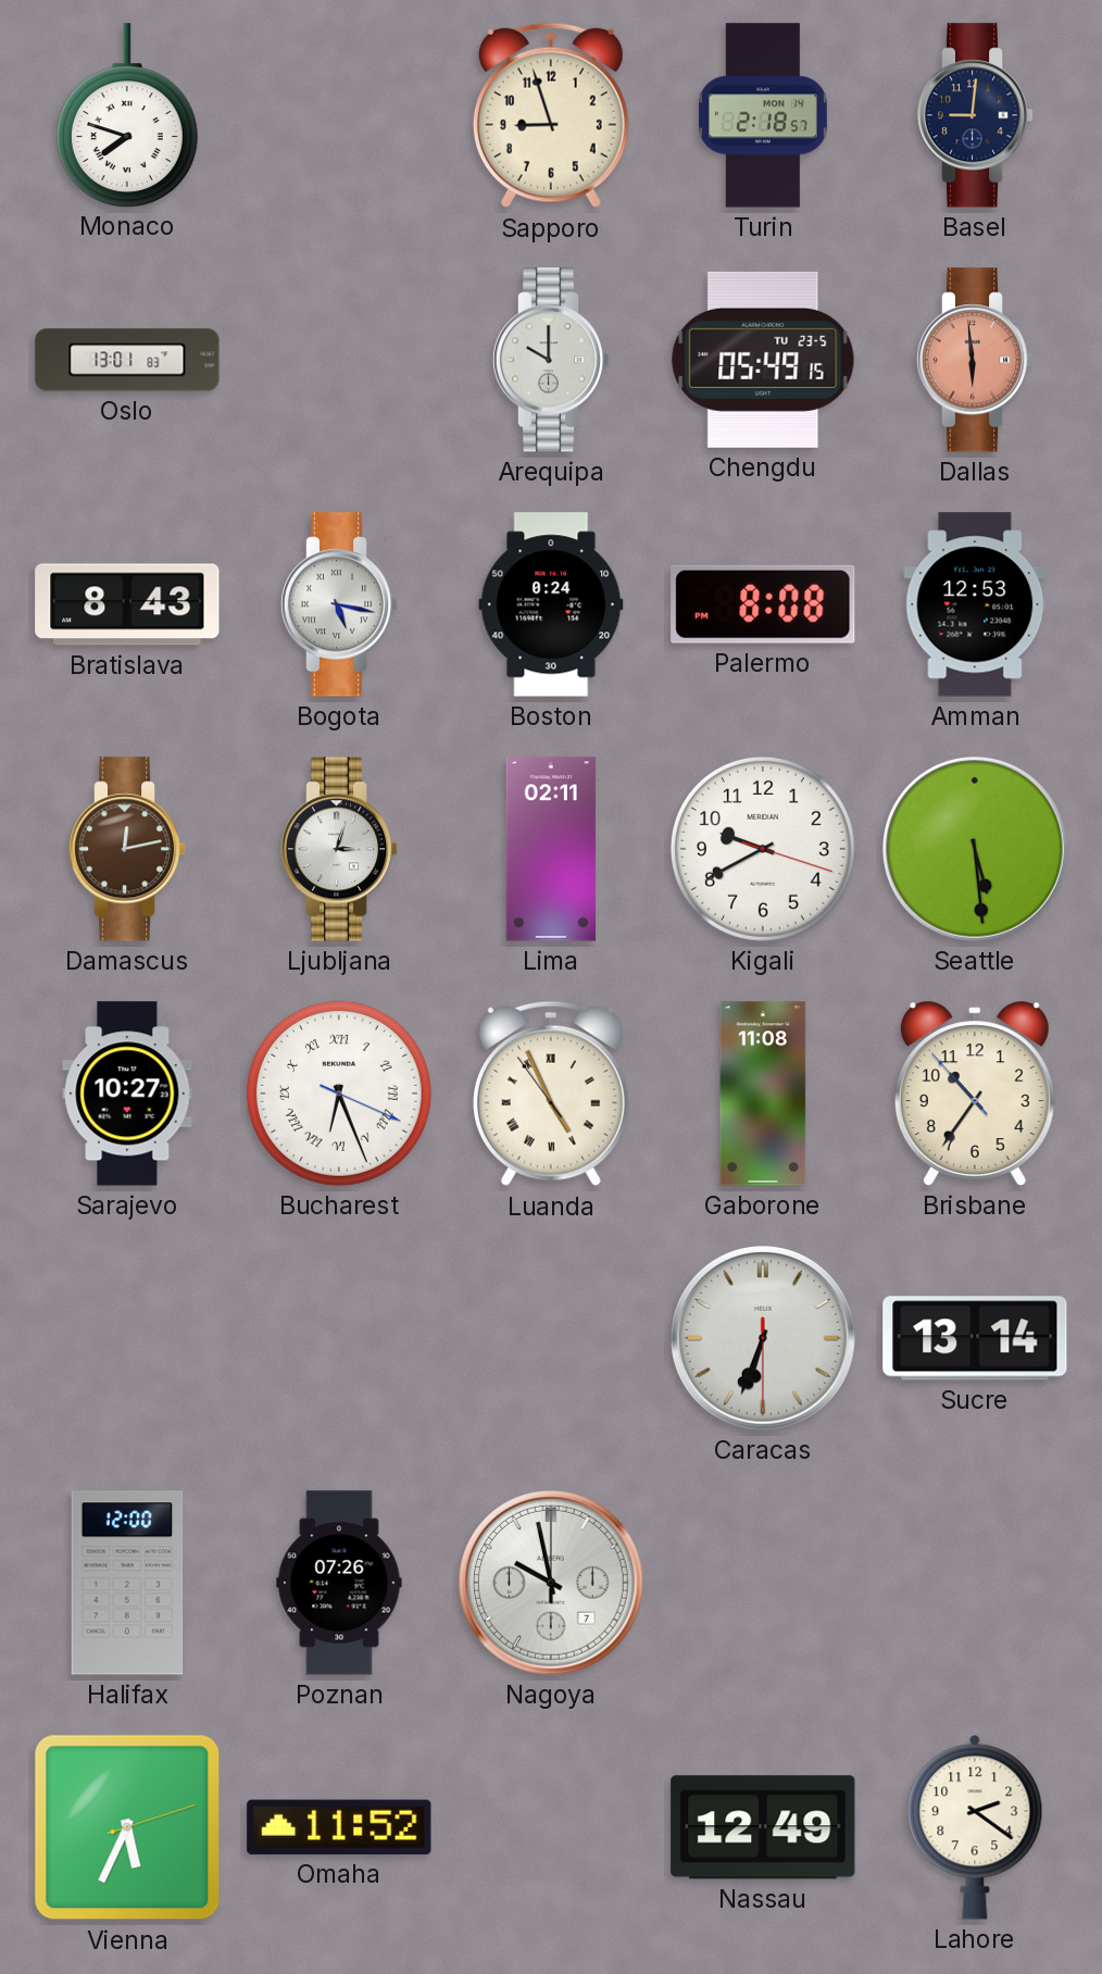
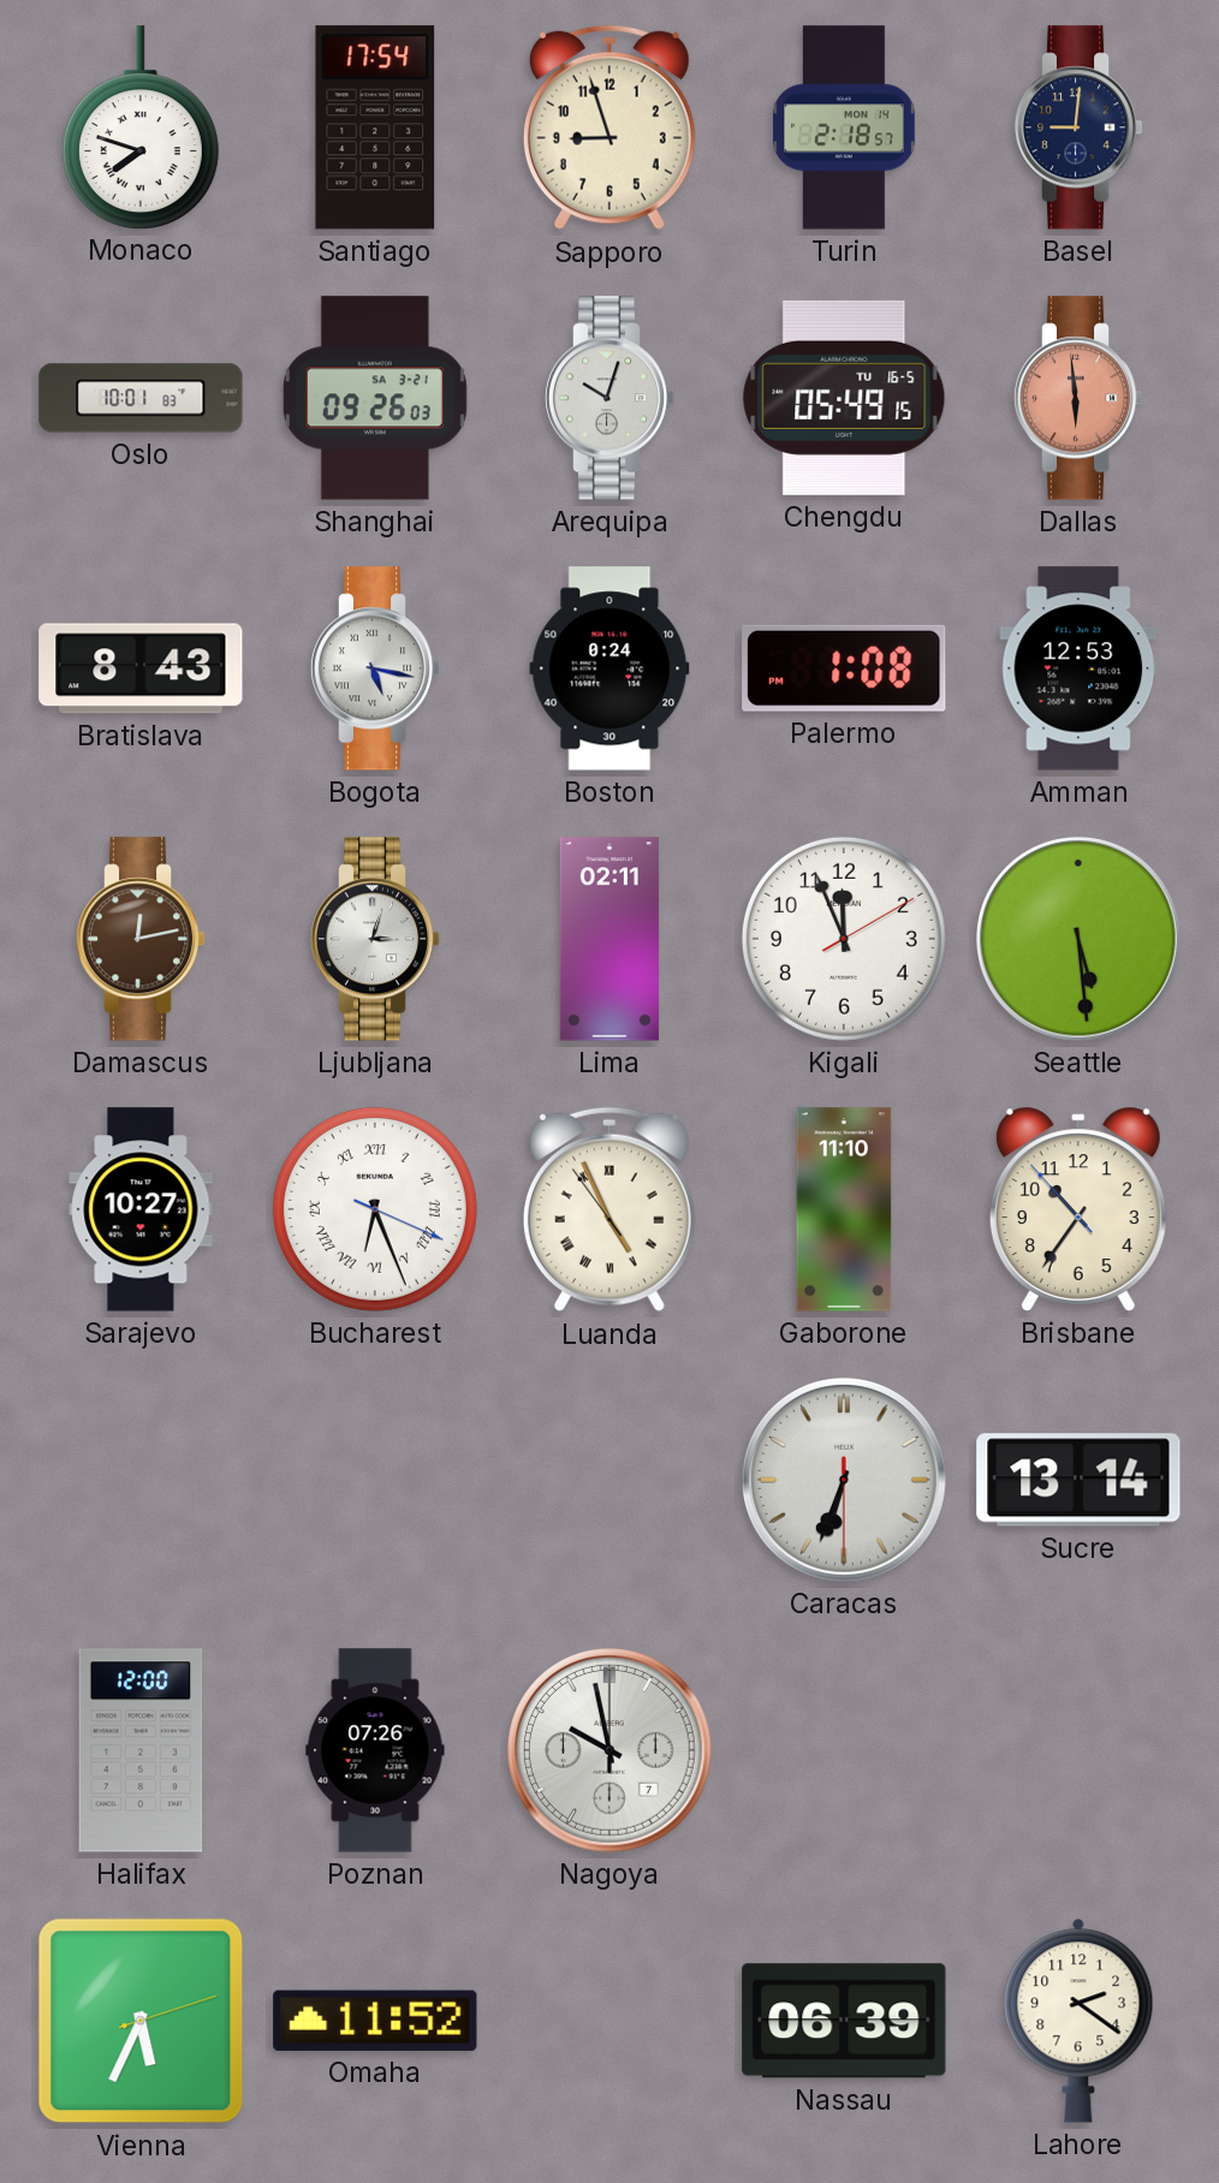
Santiago: none -> 17:54
Oslo: 13:01 -> 10:01
Shanghai: none -> 09:26
Arequipa: 10:00 -> 10:03
Chengdu date: TU 23-5 -> TU 16-5
Palermo: 8:08 -> 1:08
Kigali: 9:40 -> 11:56
Gaborone: 11:08 -> 11:10
Nassau: 12:49 -> 06:39
